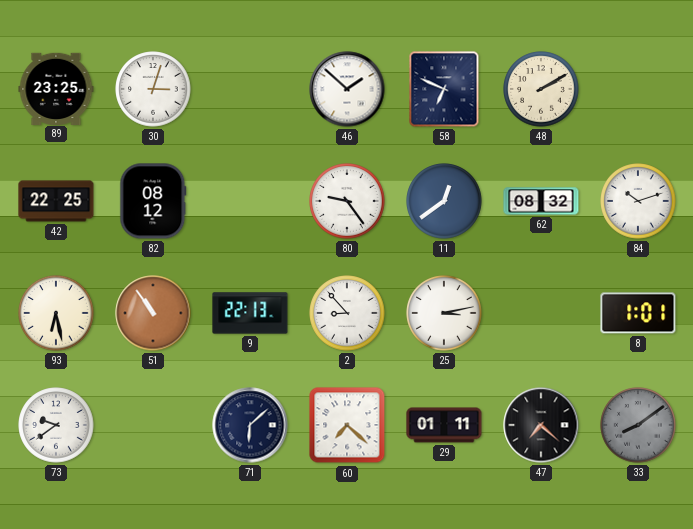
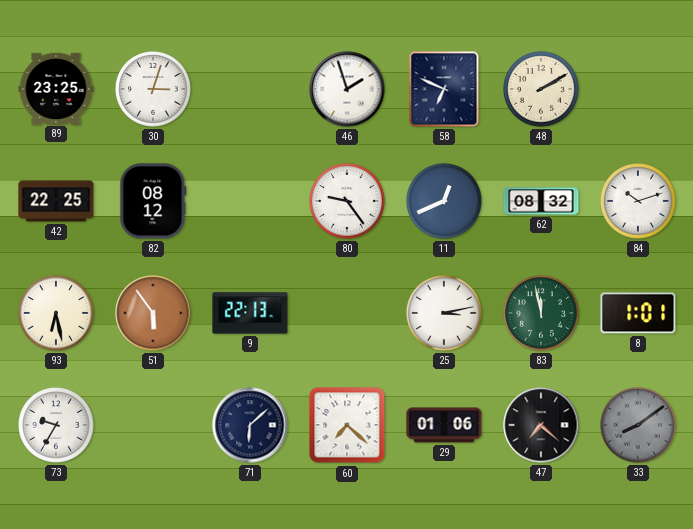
46: 1:52 -> 1:57
11: 12:39 -> 12:41
51: 10:54 -> 5:54
2: 8:53 -> none
83: none -> 11:58
73: 9:39 -> 9:35
29: 01:11 -> 01:06
